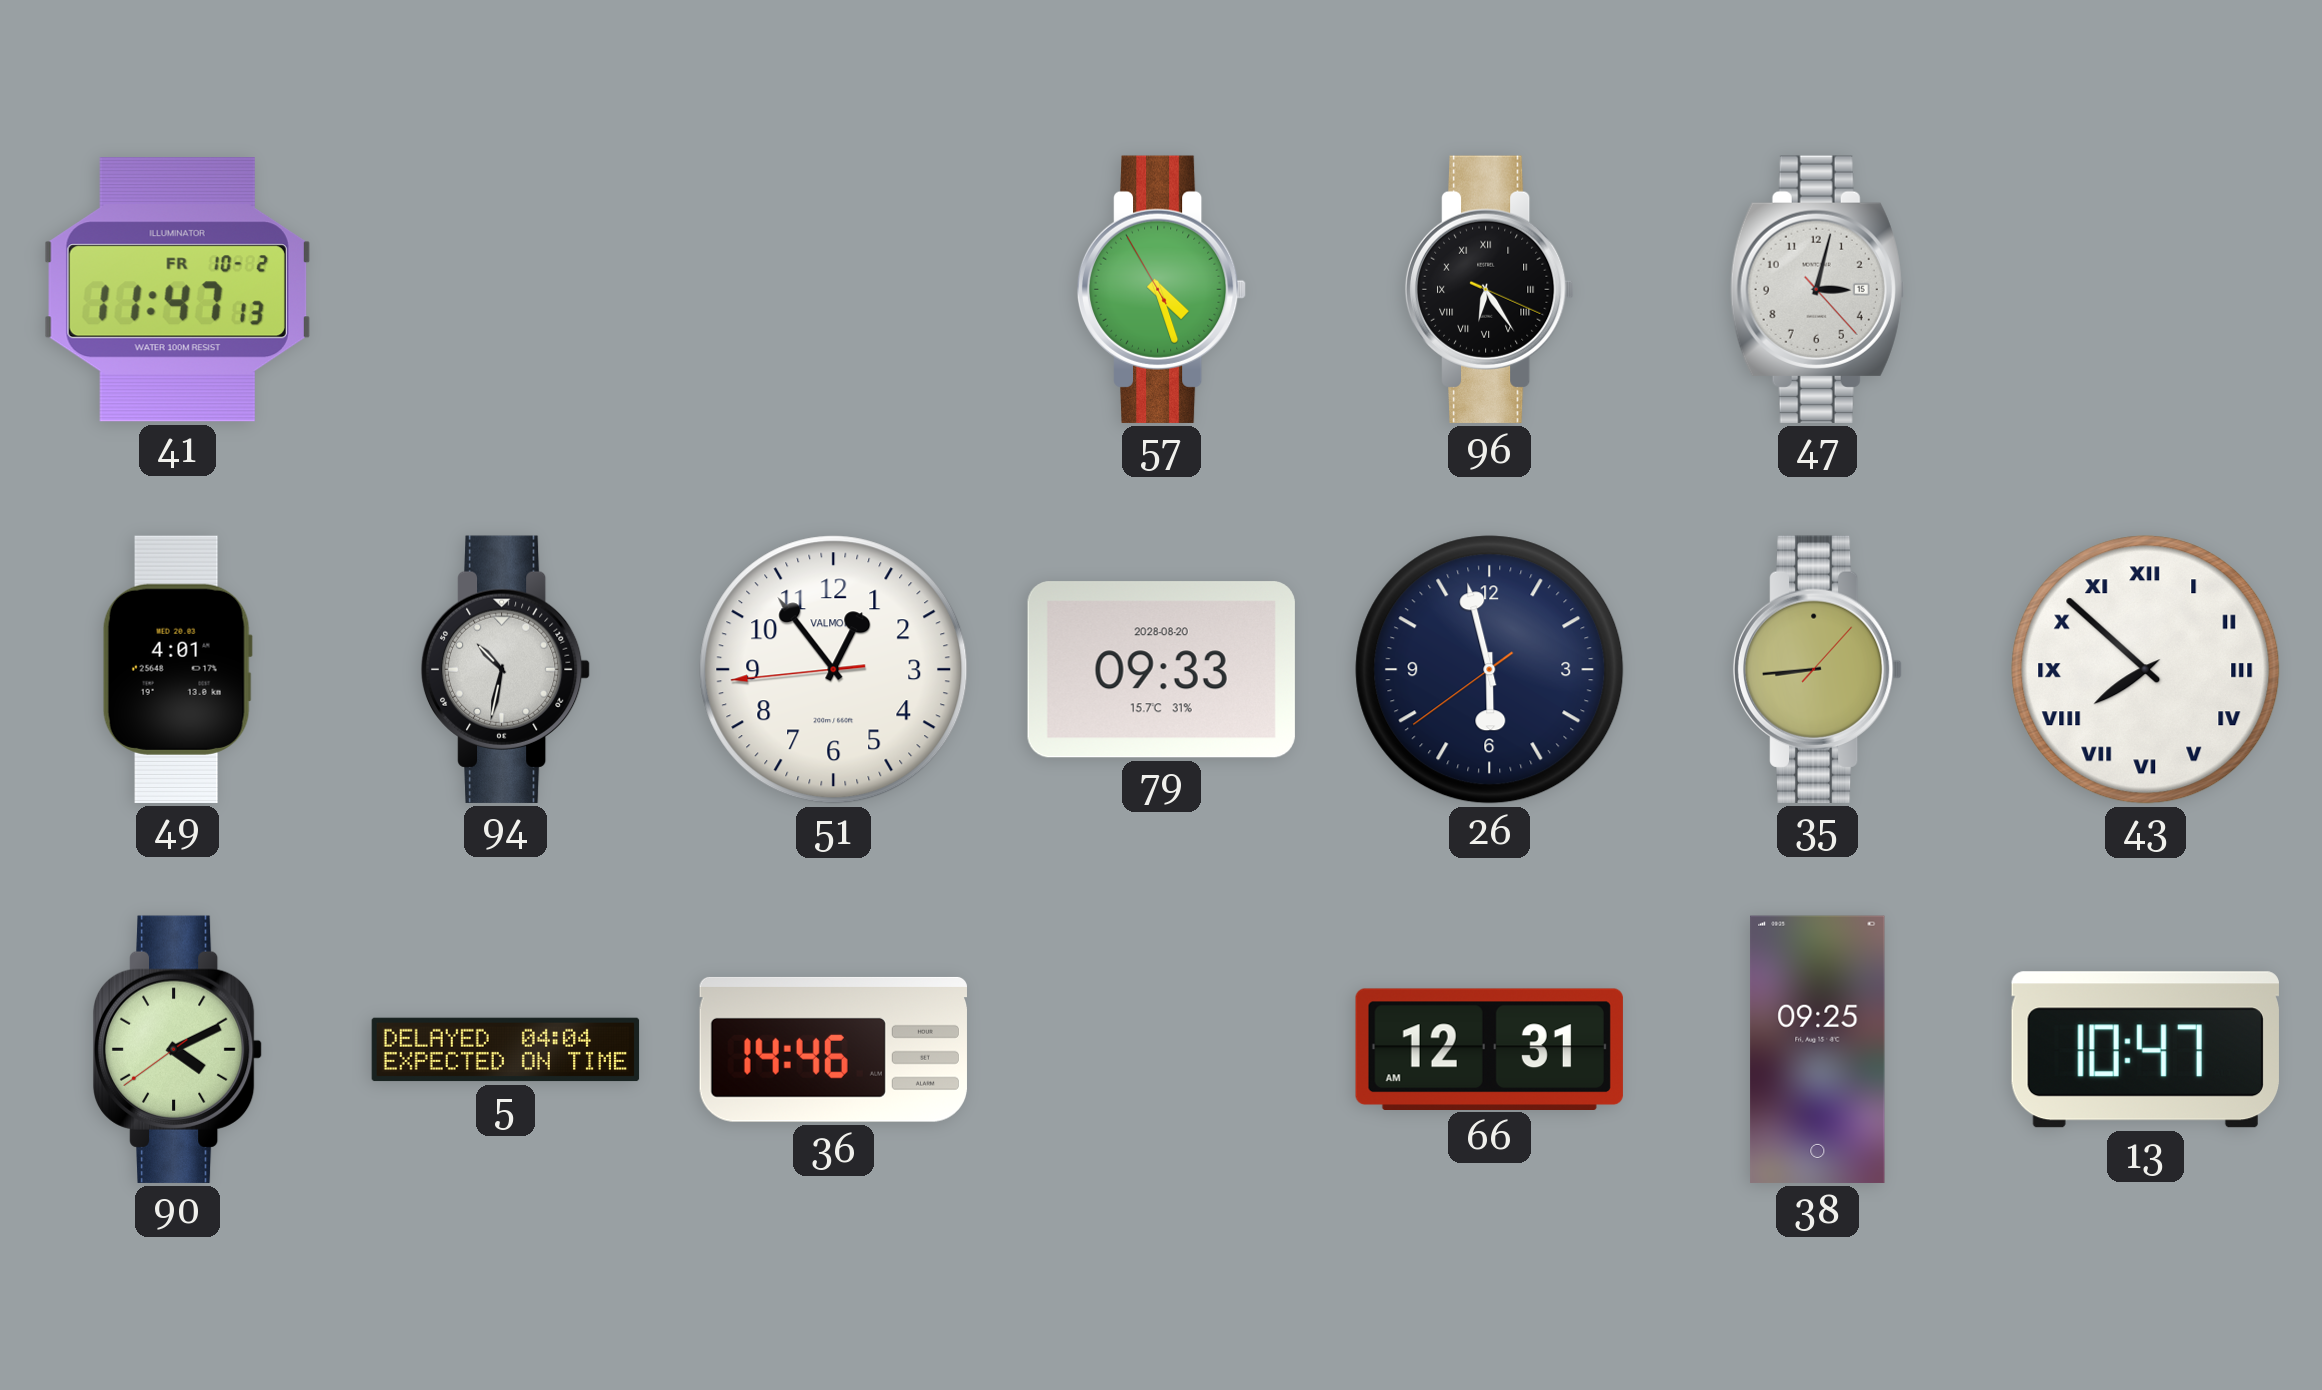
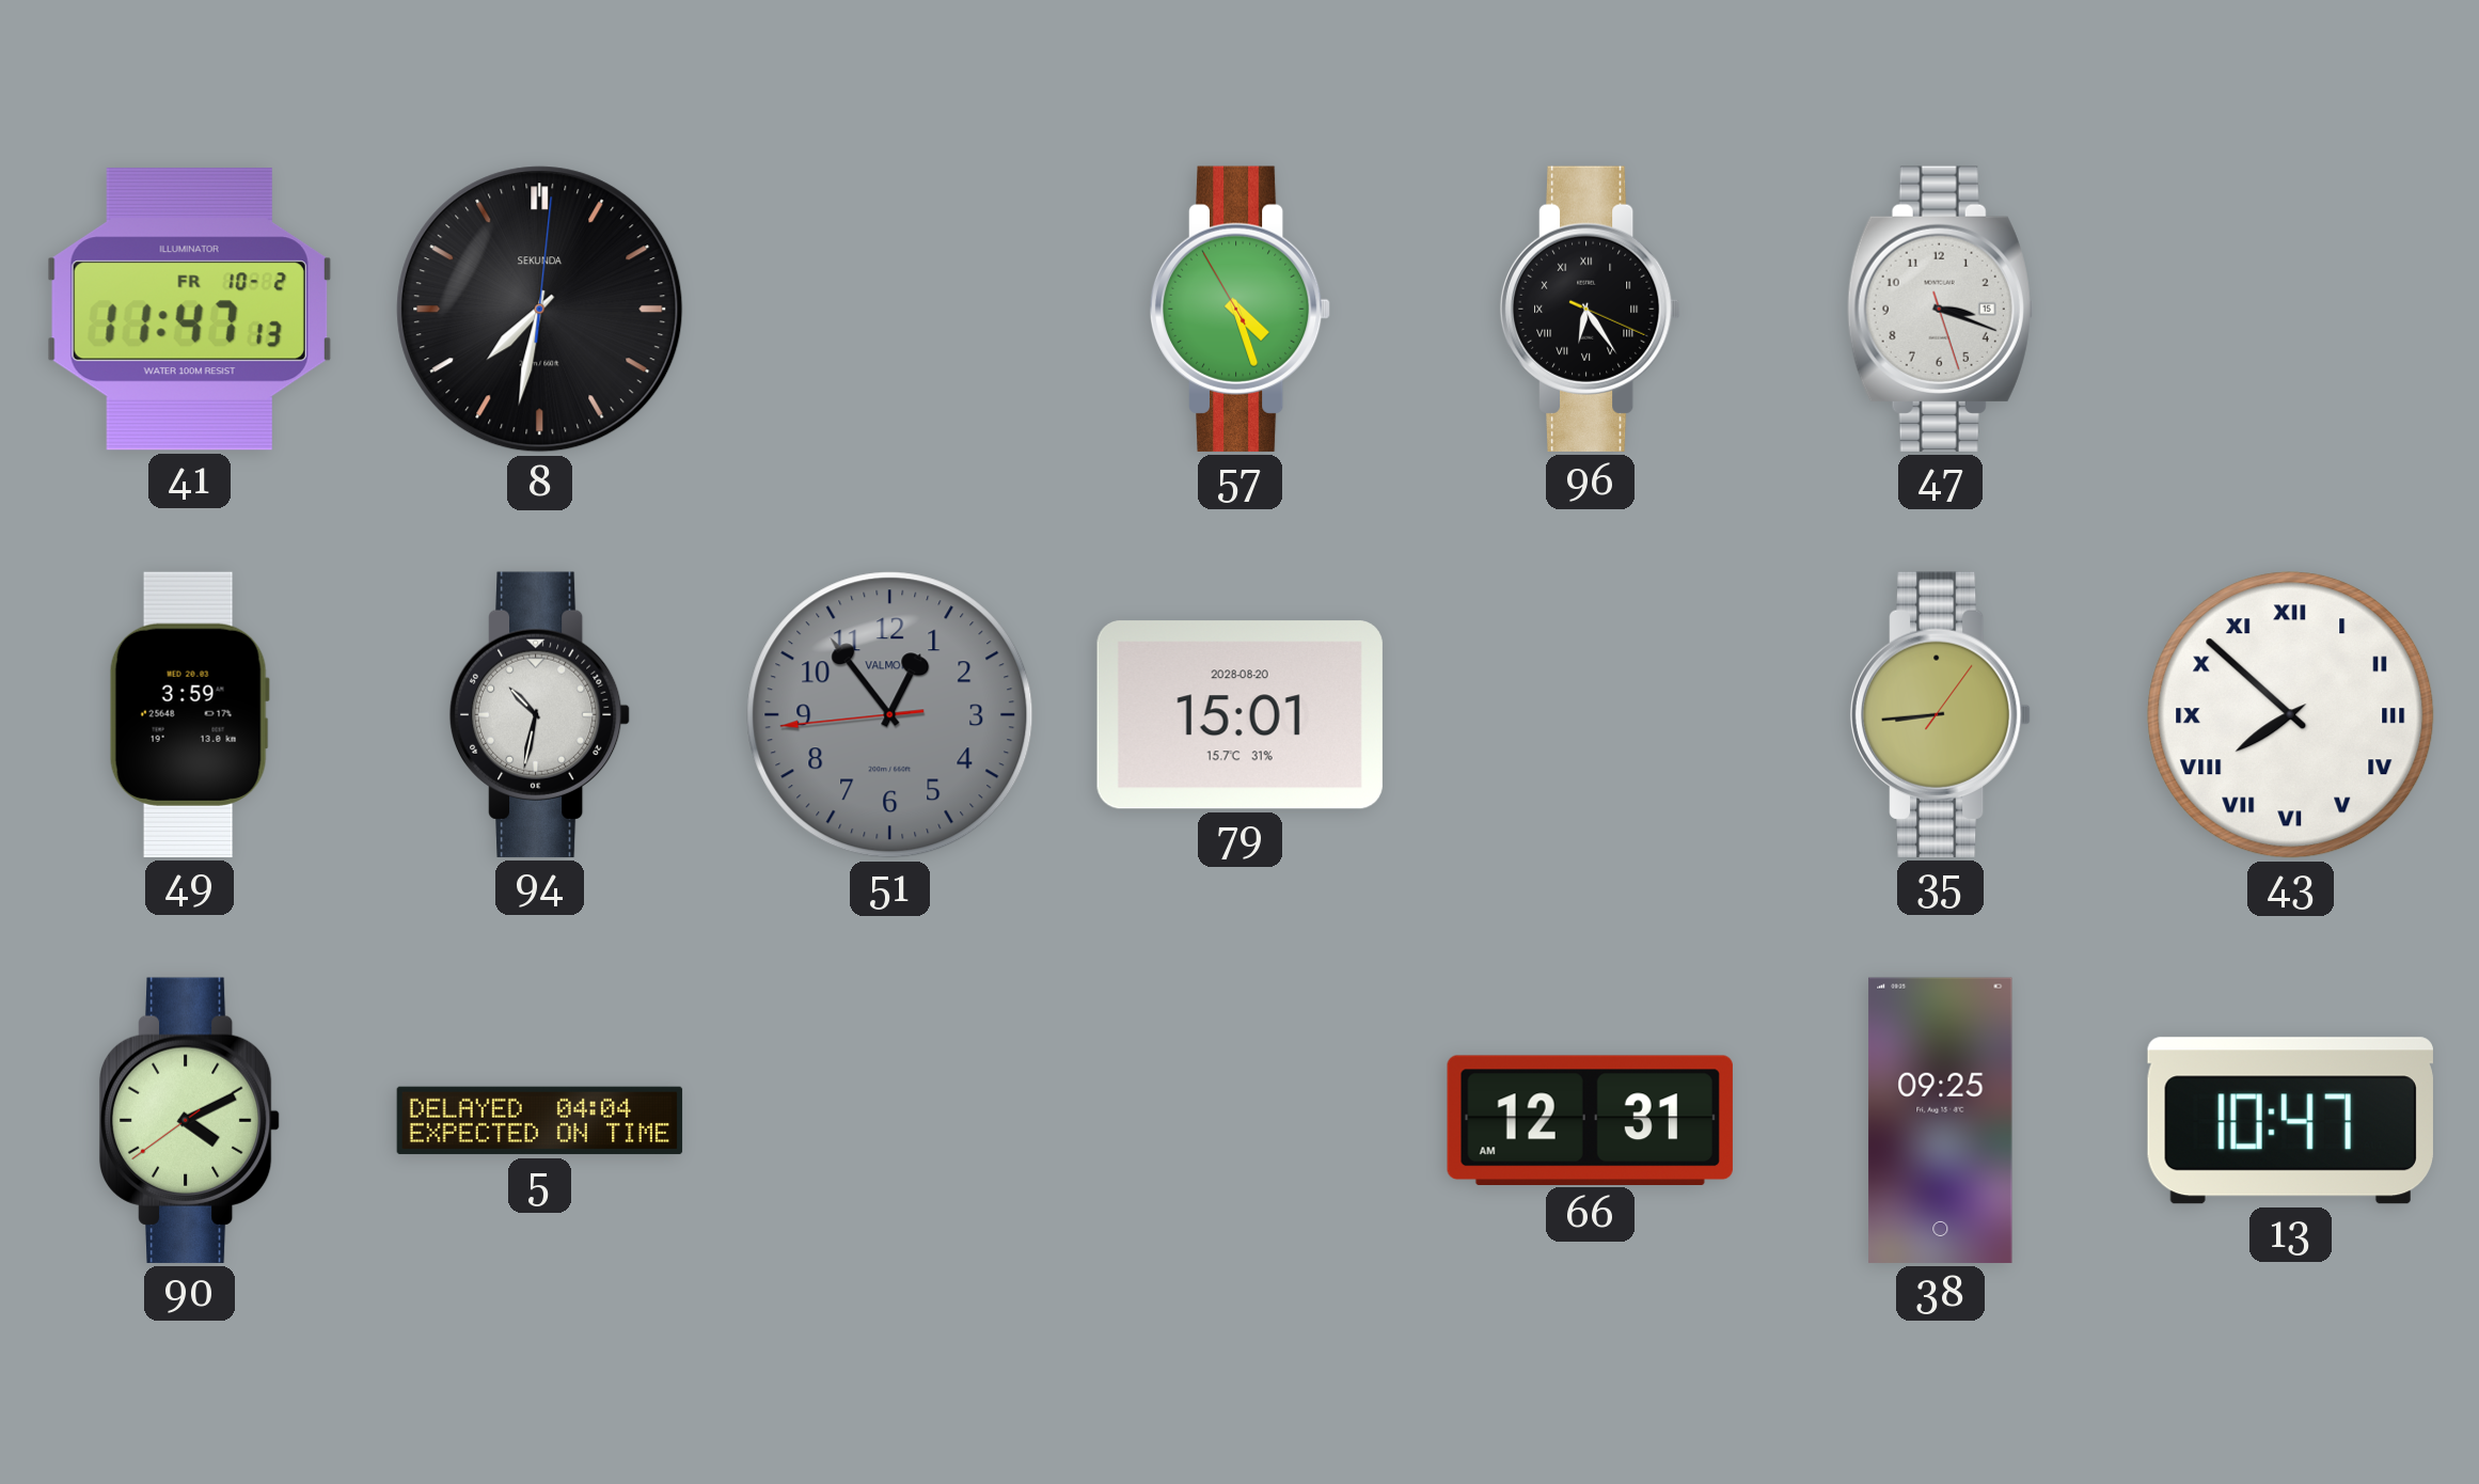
8: none -> 7:32
47: 3:02 -> 3:18
49: 4:01 -> 3:59
51 dial: white -> grey
79: 09:33 -> 15:01
26: 5:57 -> none
35: 8:44:07 -> 8:44:06
36: 14:46 -> none
